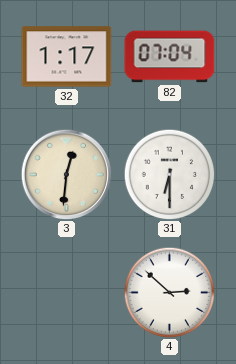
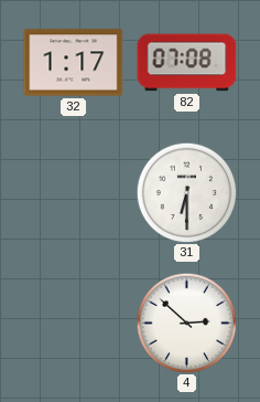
82: 07:04 -> 07:08
3: 12:31 -> none
